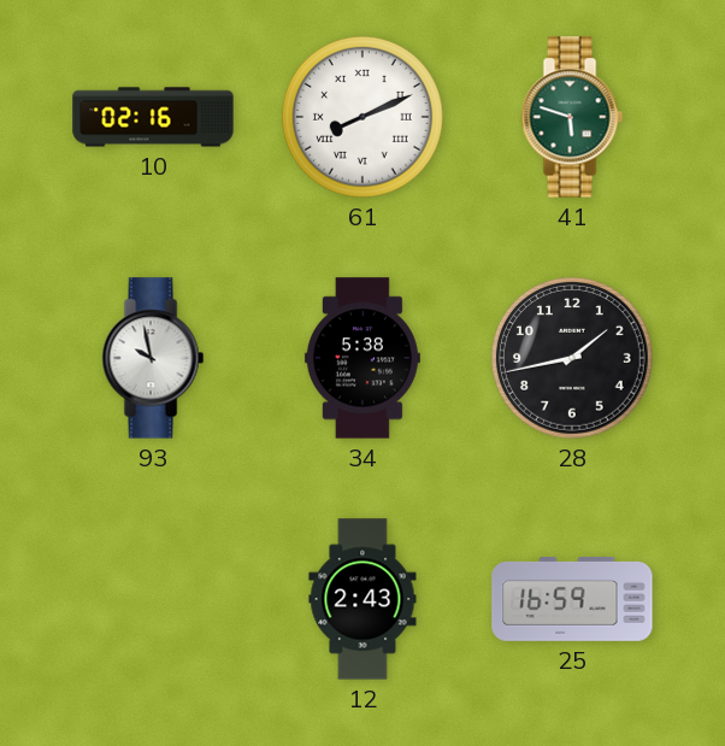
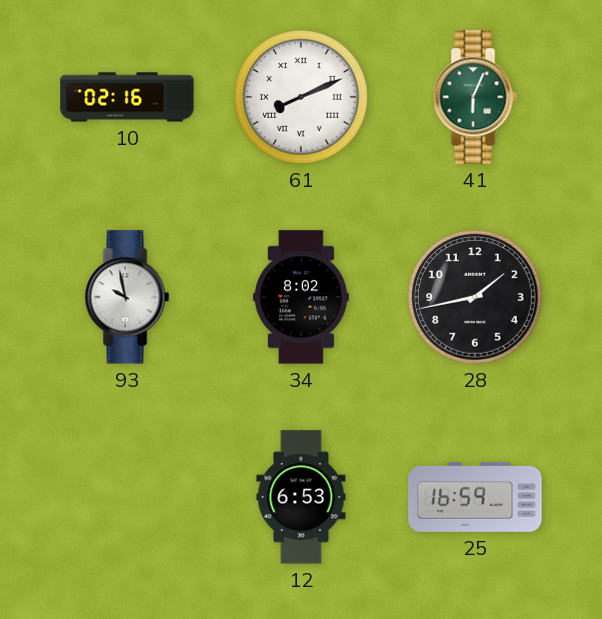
41: 5:48 -> 6:04
34: 5:38 -> 8:02
12: 2:43 -> 6:53
